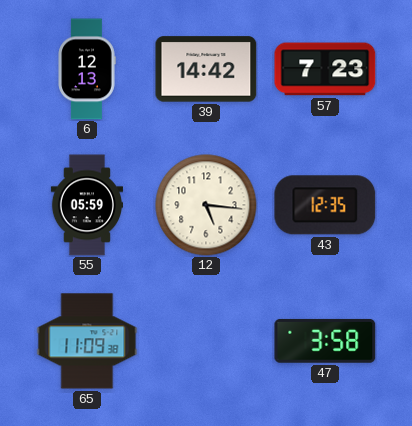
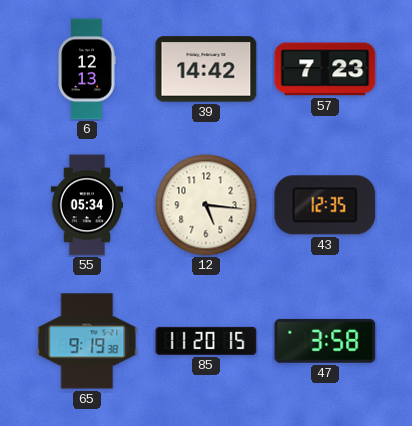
55: 05:59 -> 05:34
65: 11:09 -> 9:19
85: none -> 11:20
